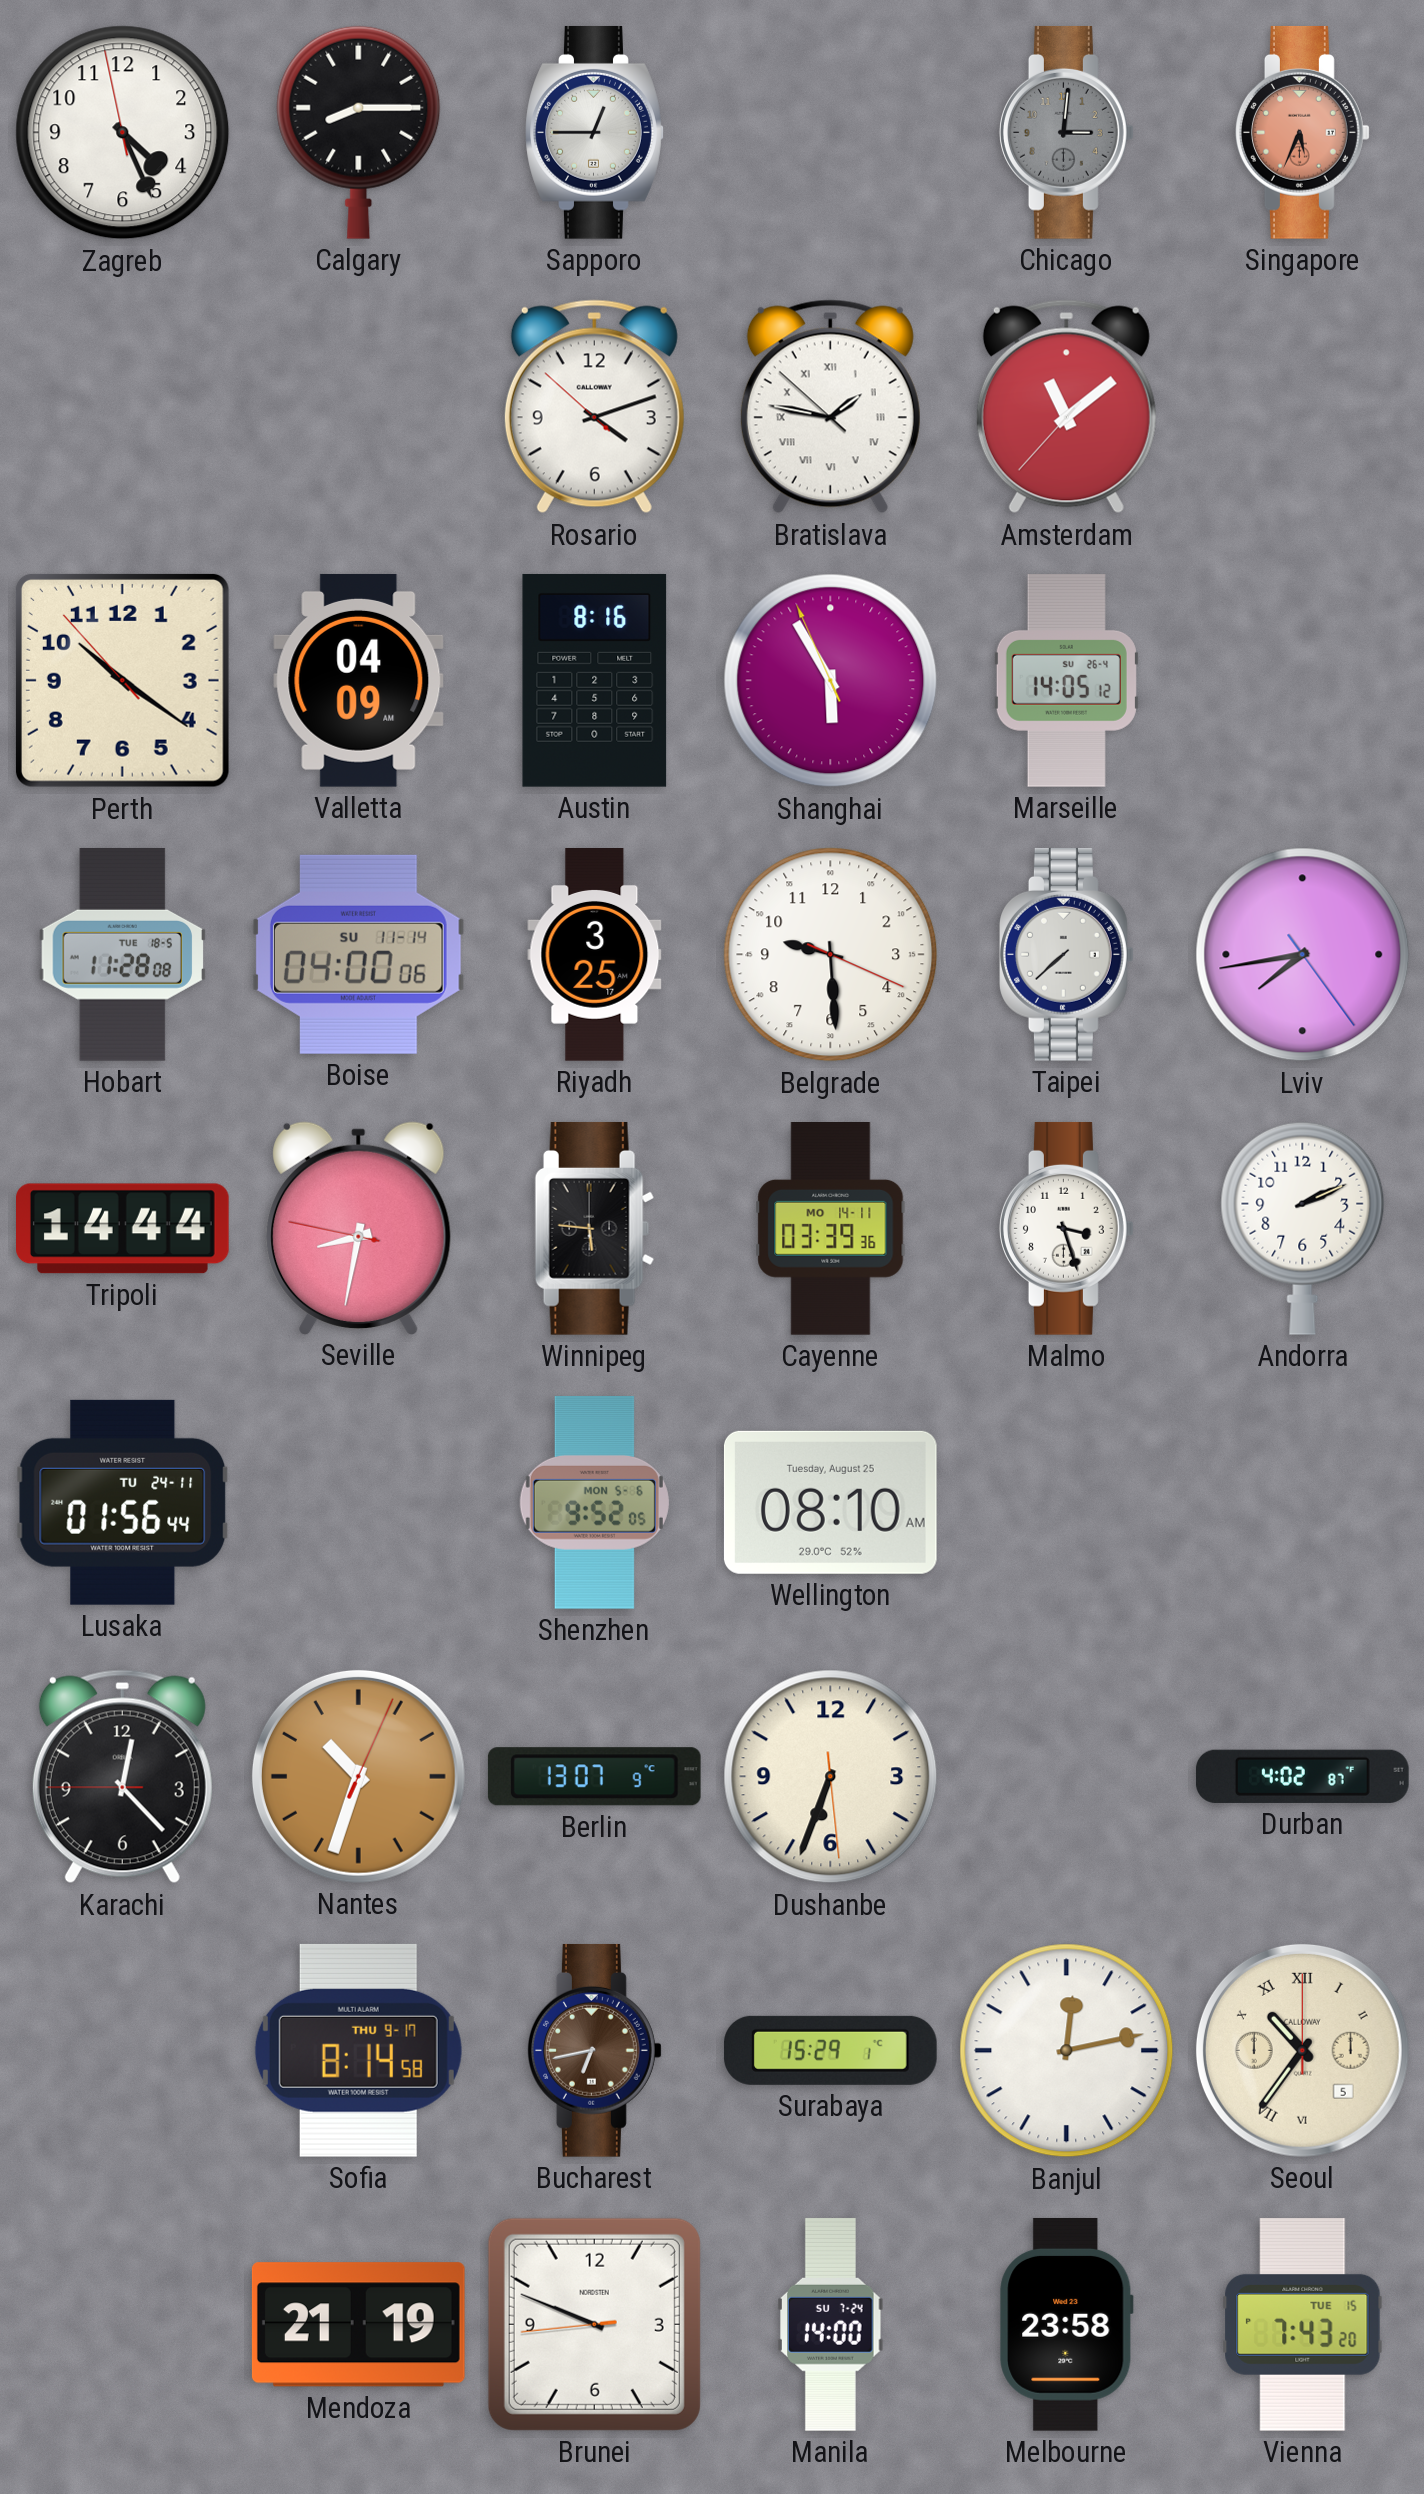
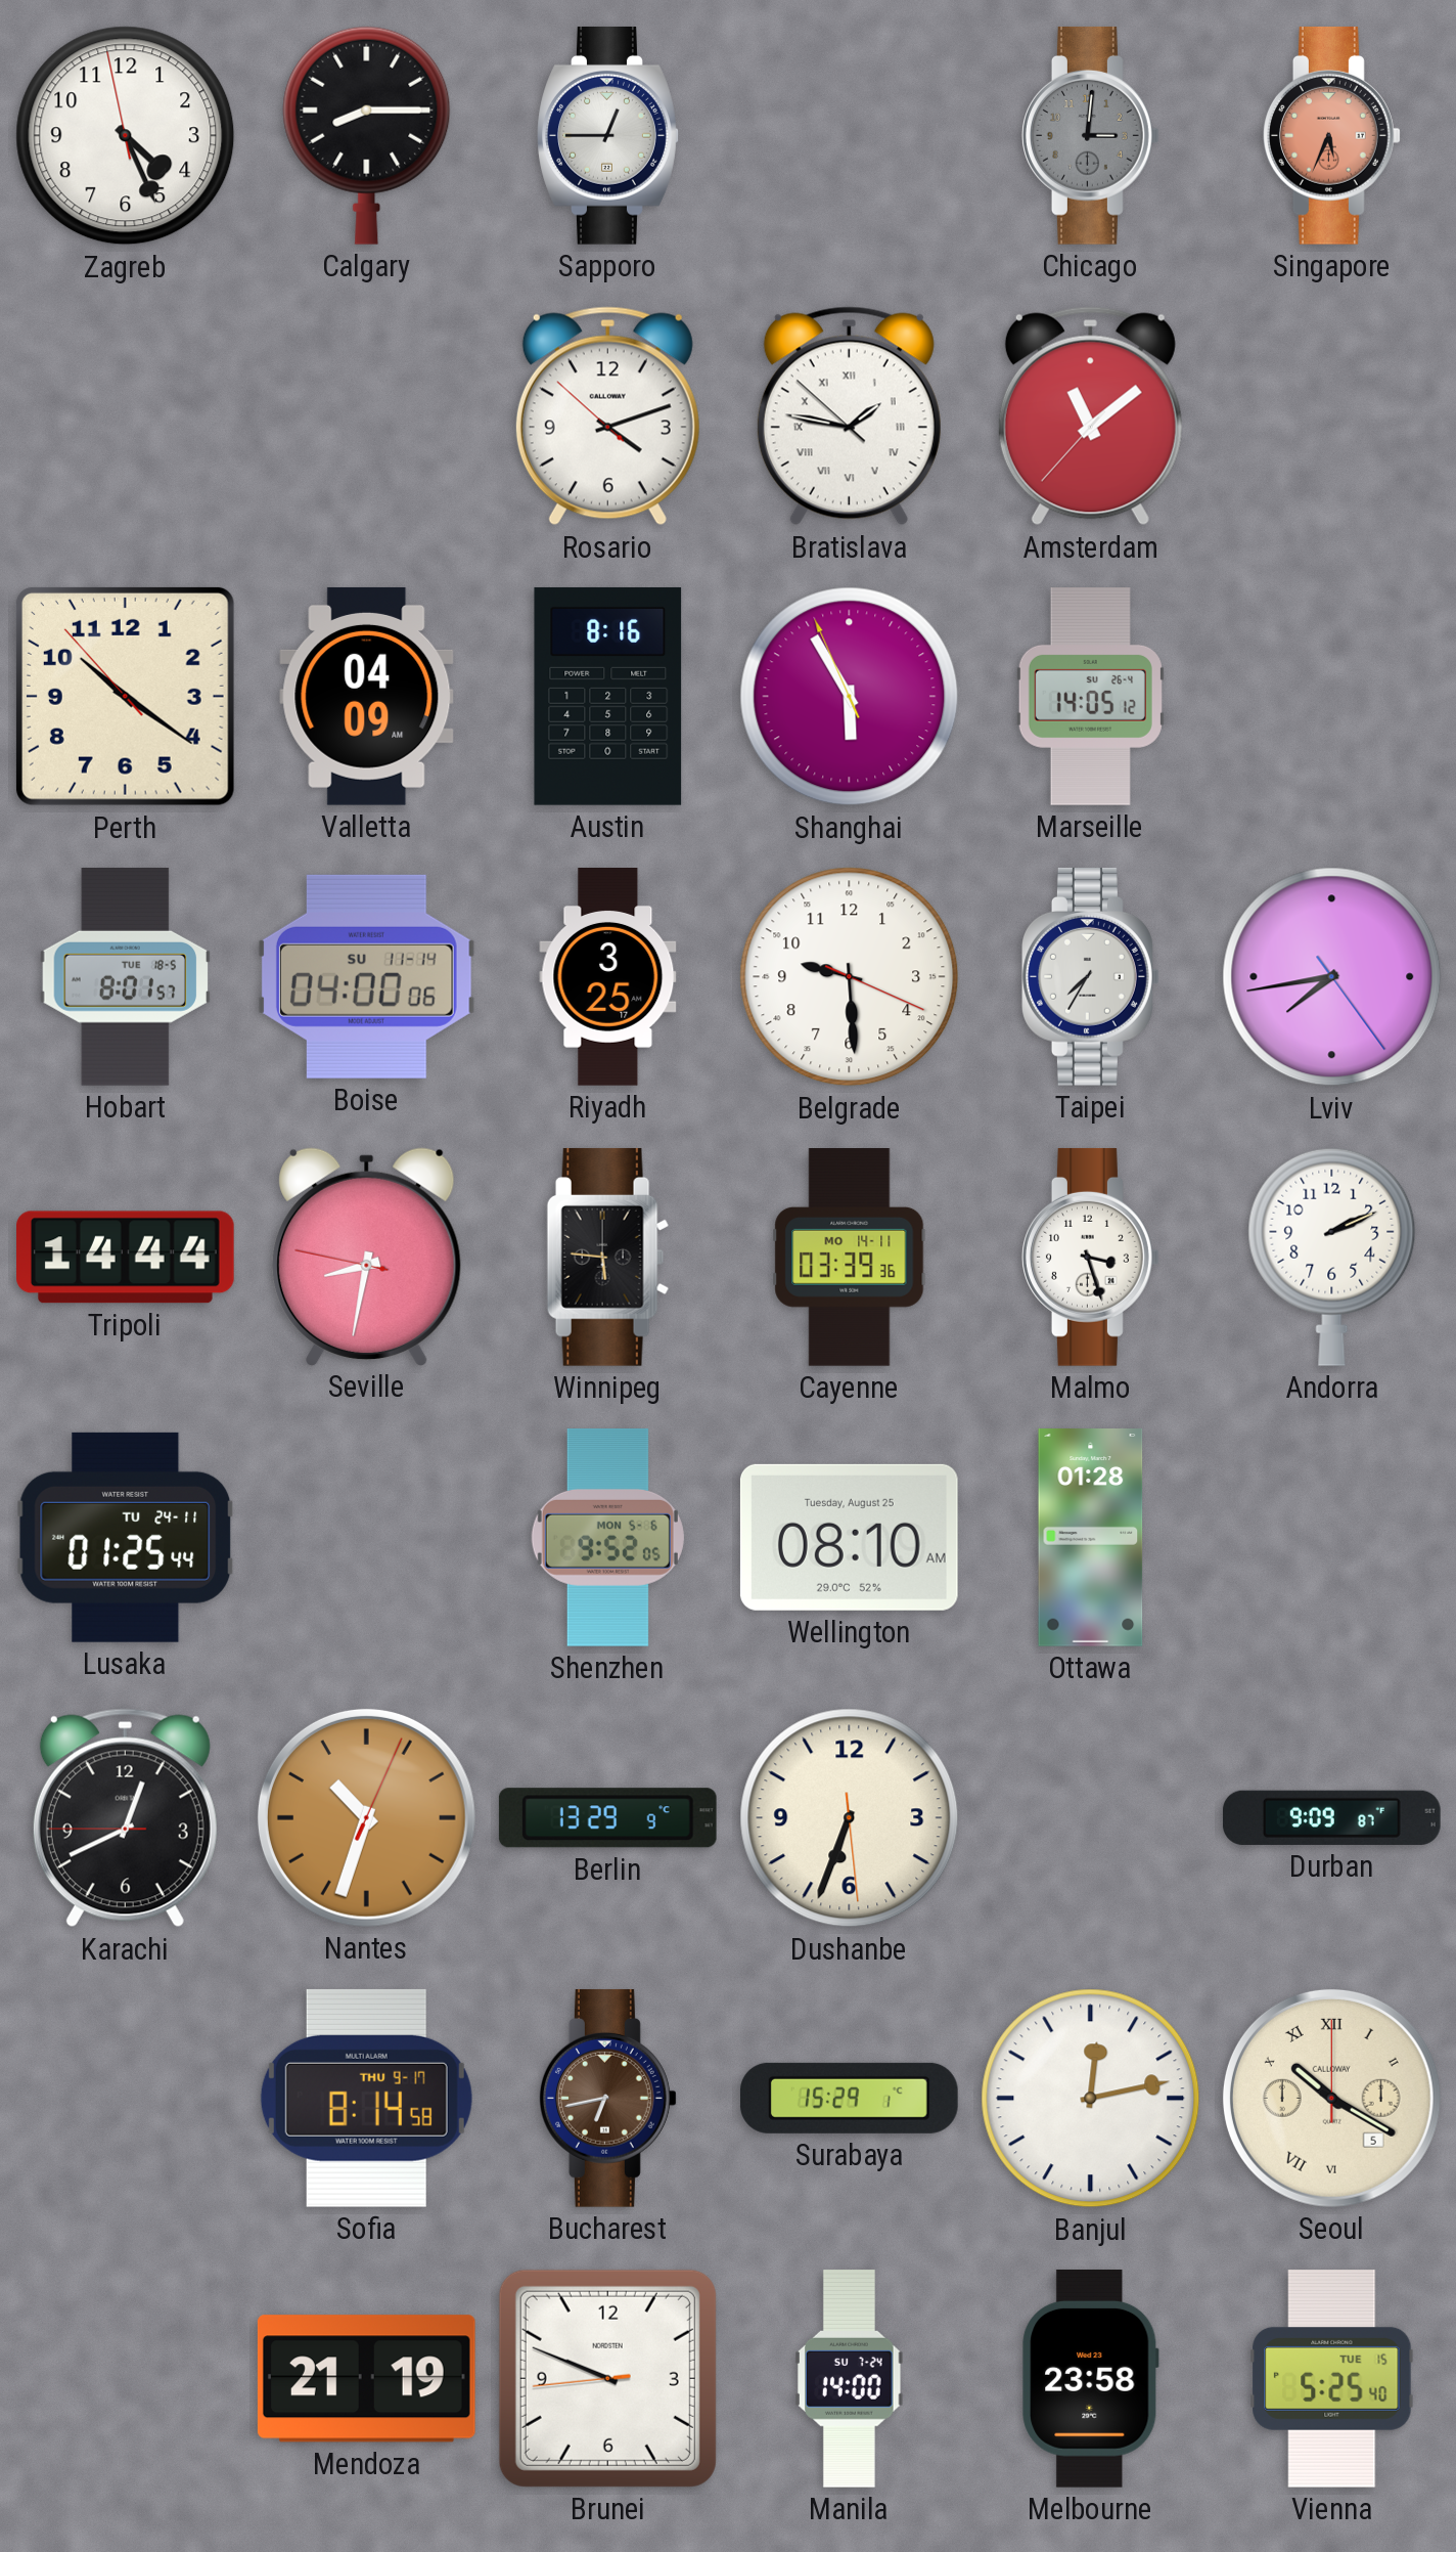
Hobart: 11:28 -> 8:01
Taipei: 7:38 -> 7:35
Lusaka: 01:56 -> 01:25
Ottawa: none -> 01:28
Karachi: 12:22 -> 12:40
Berlin: 13:07 -> 13:29
Durban: 4:02 -> 9:09
Seoul: 10:36 -> 10:20
Vienna: 7:43 -> 5:25
